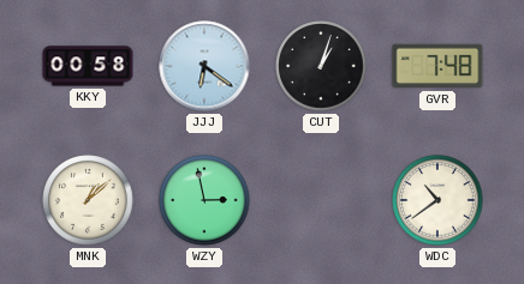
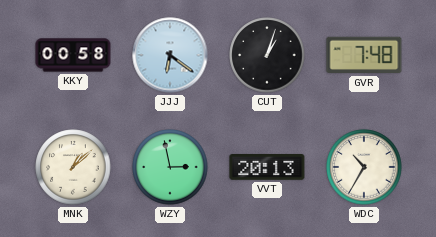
VVT: none -> 20:13
WDC: 10:39 -> 10:35
